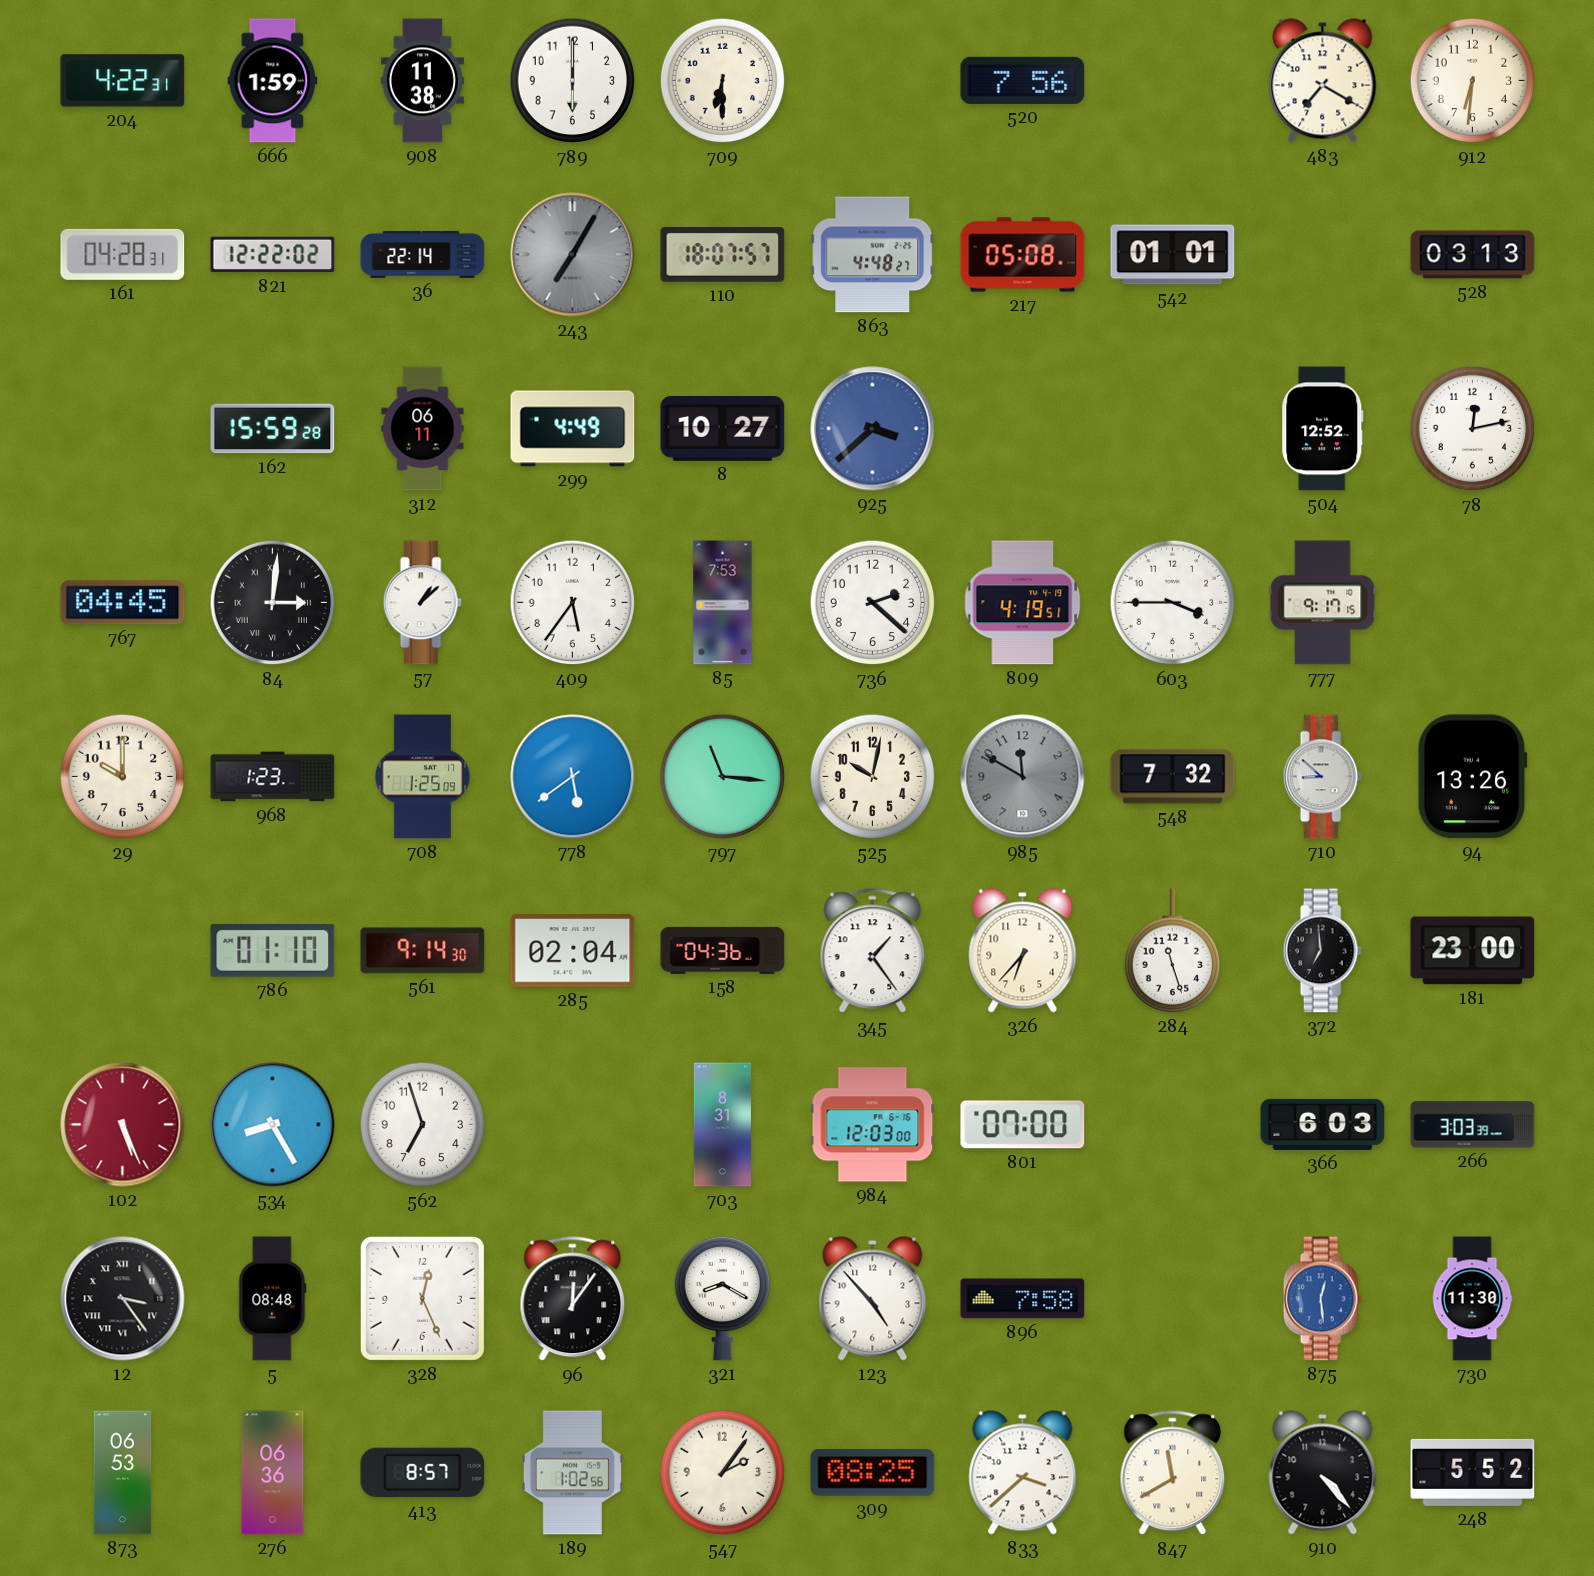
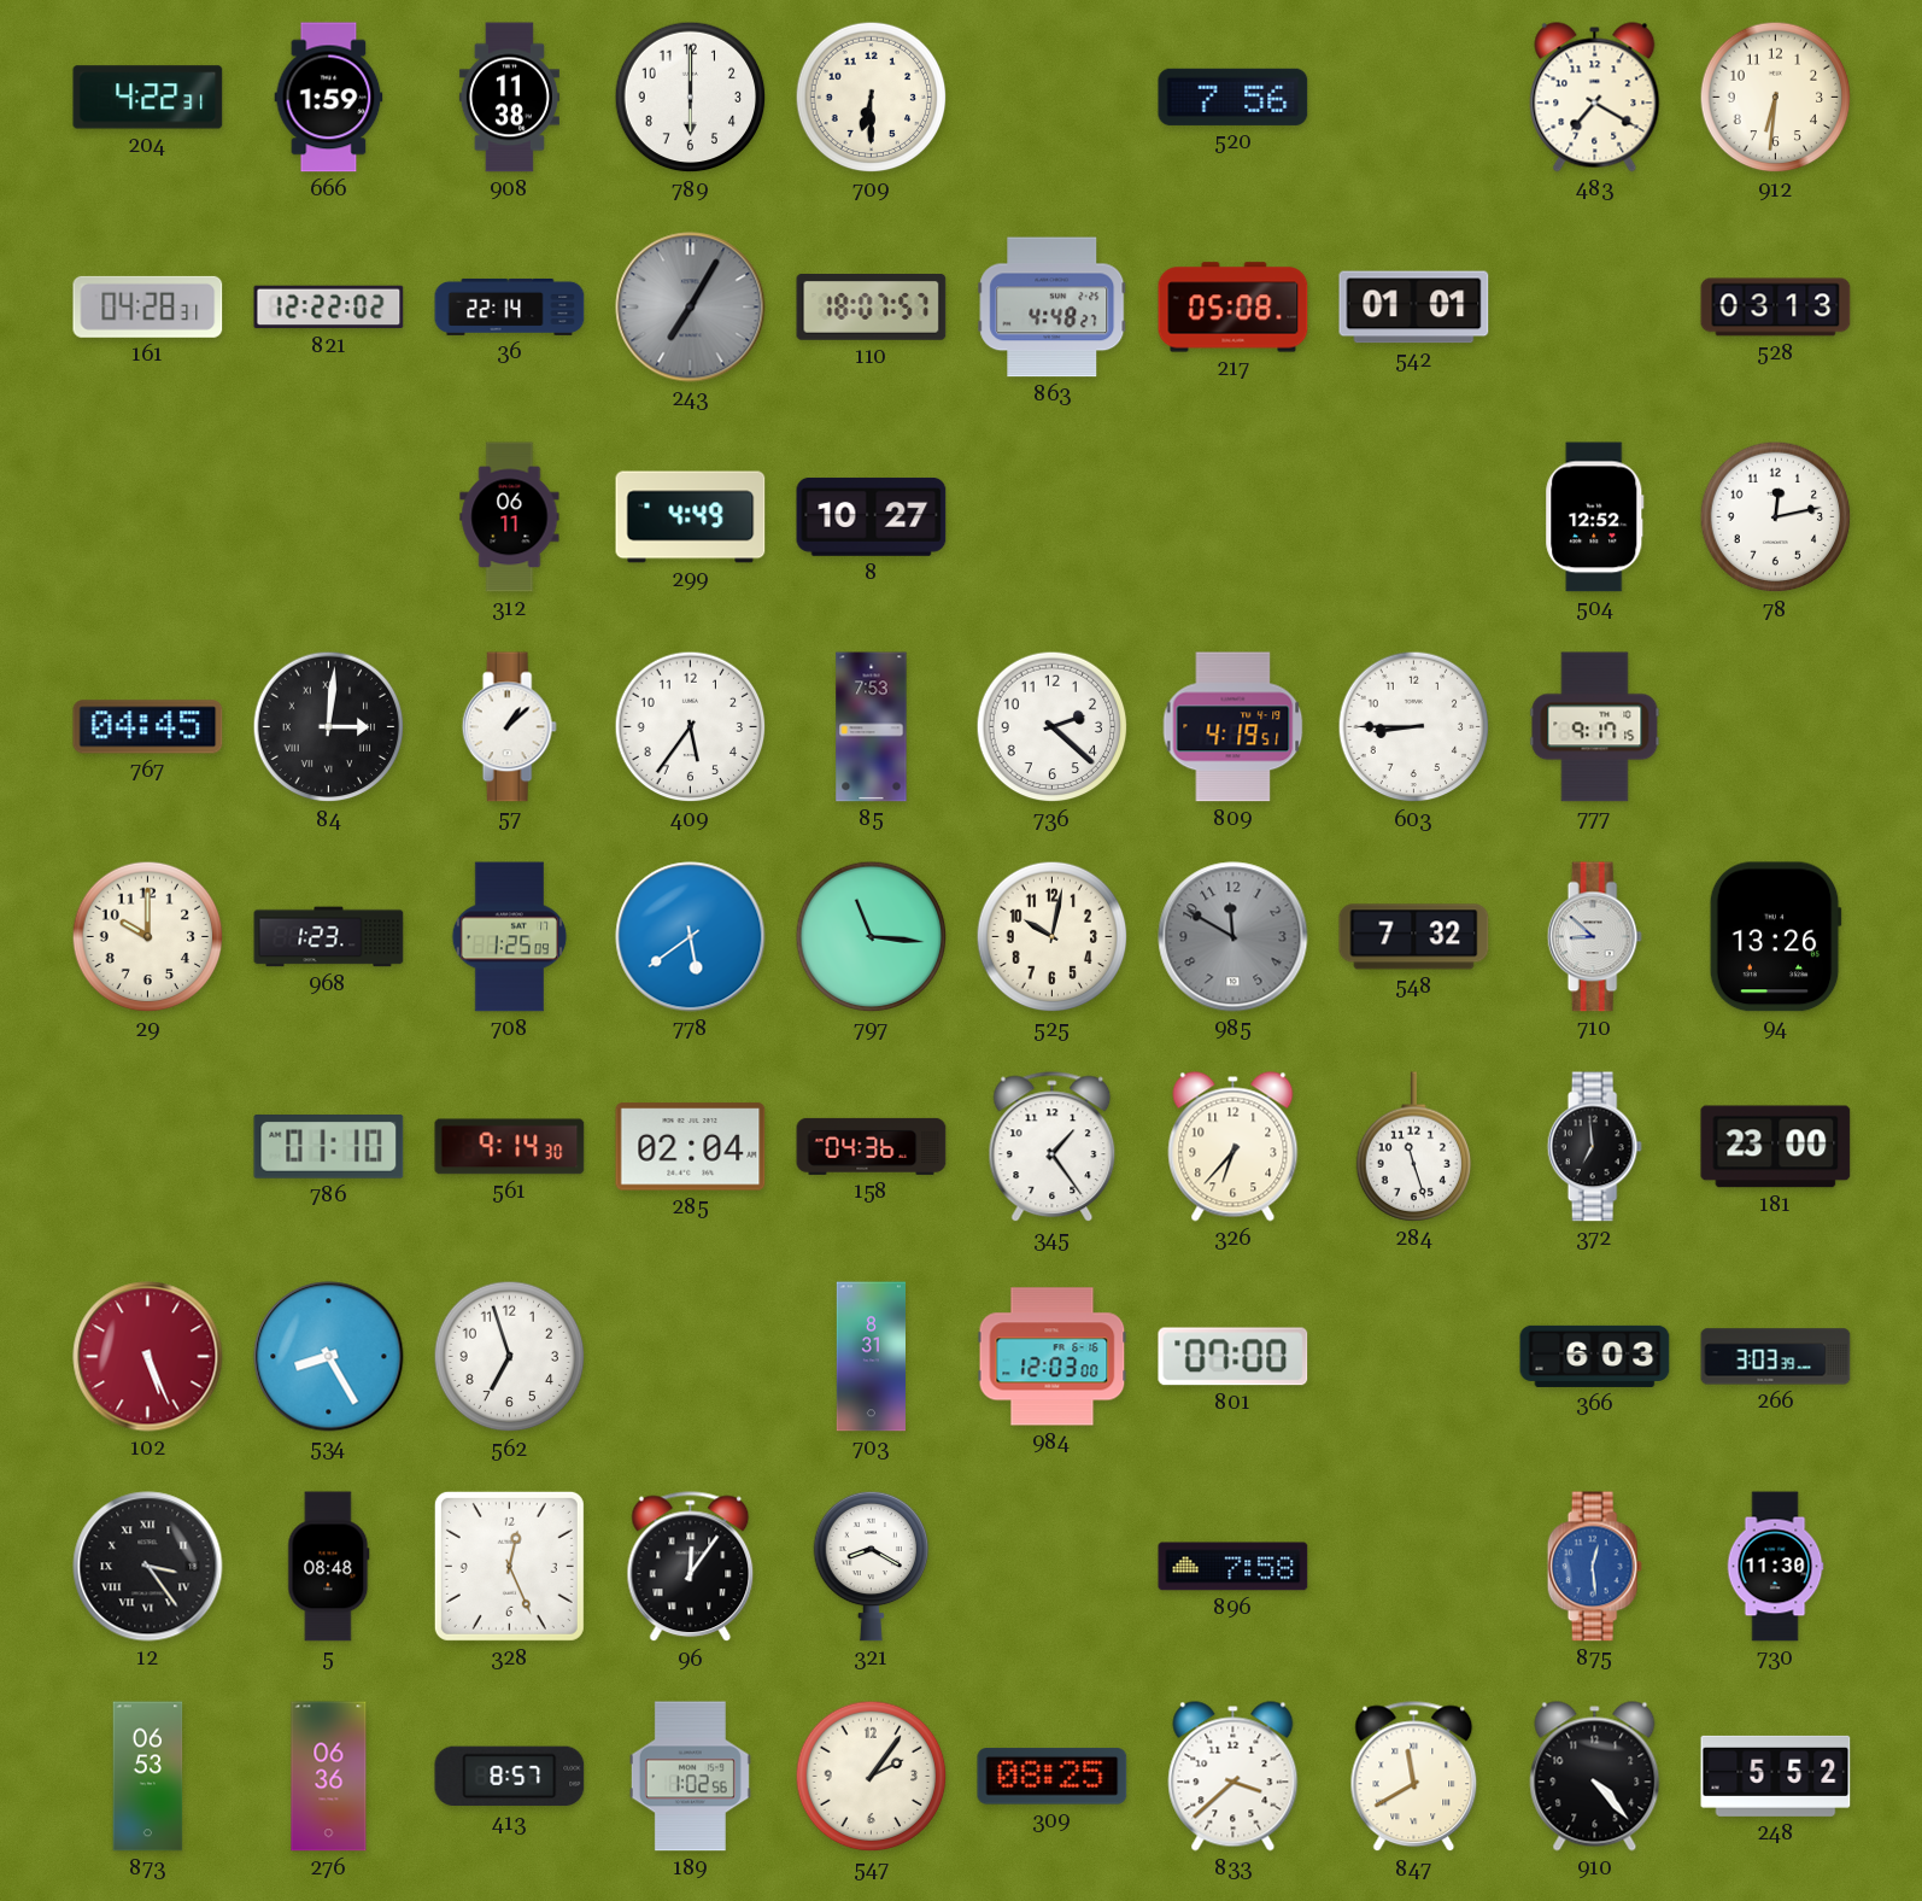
162: 15:59 -> none
925: 3:38 -> none
603: 3:45 -> 8:45
123: 4:53 -> none
